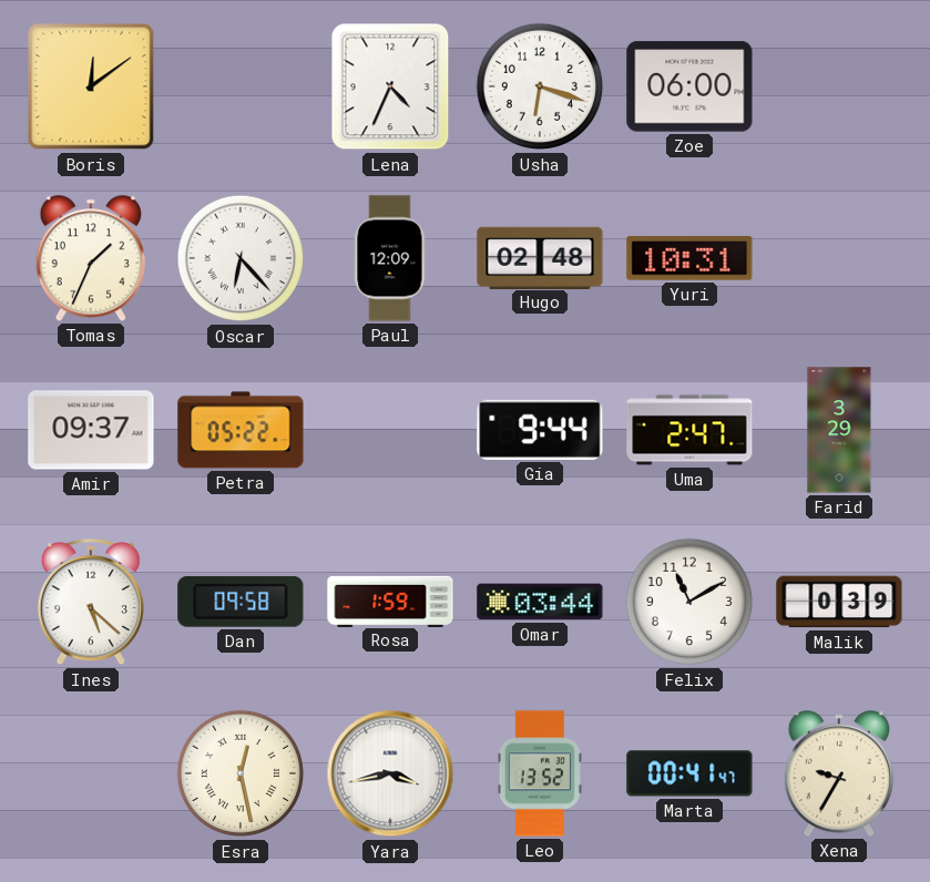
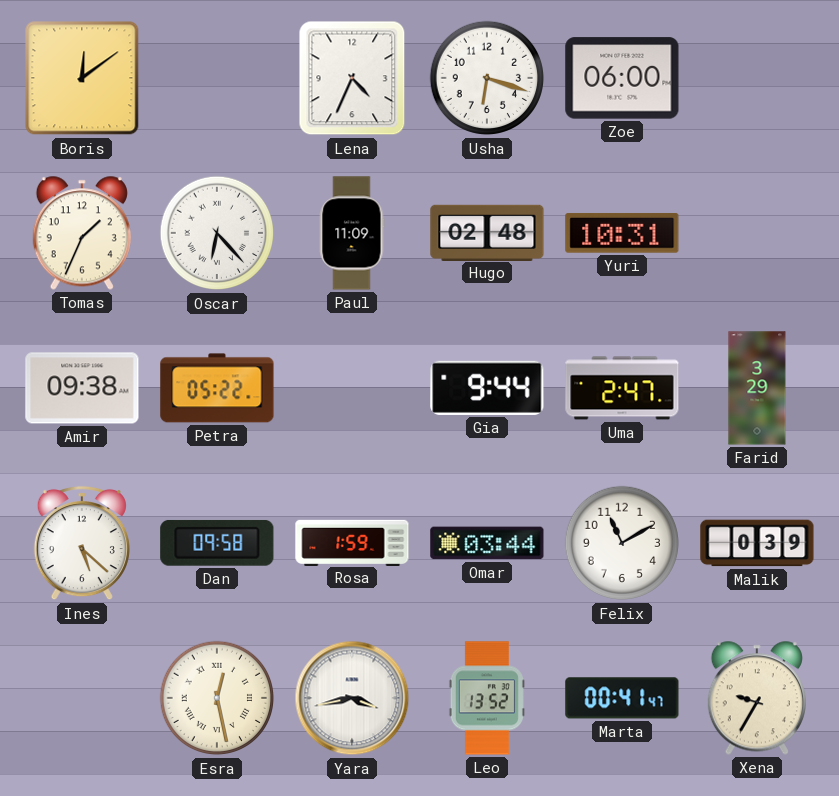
Paul: 12:09 -> 11:09
Amir: 09:37 -> 09:38
